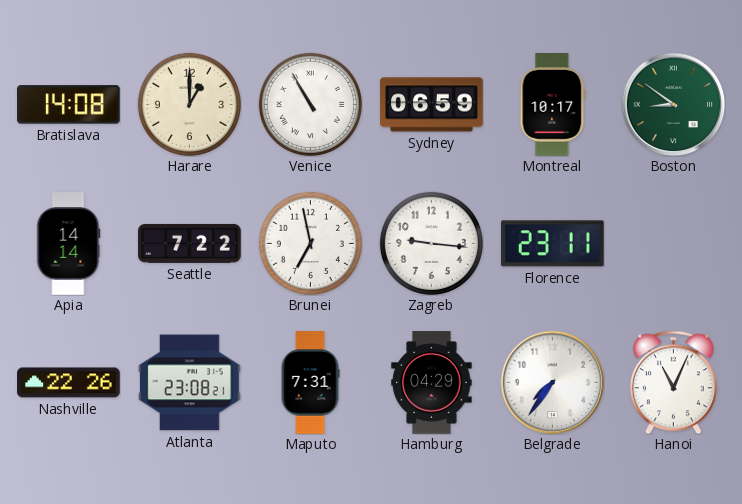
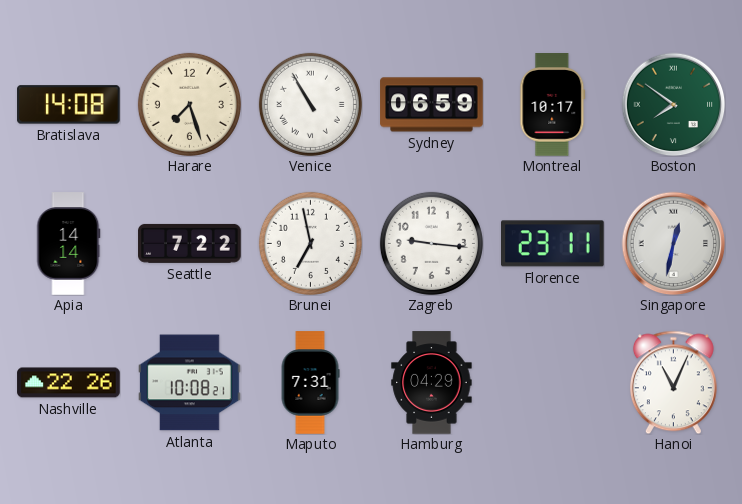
Harare: 1:00 -> 7:27
Boston: 8:51 -> 7:51
Singapore: none -> 12:32
Atlanta: 23:08 -> 10:08
Belgrade: 7:36 -> none
